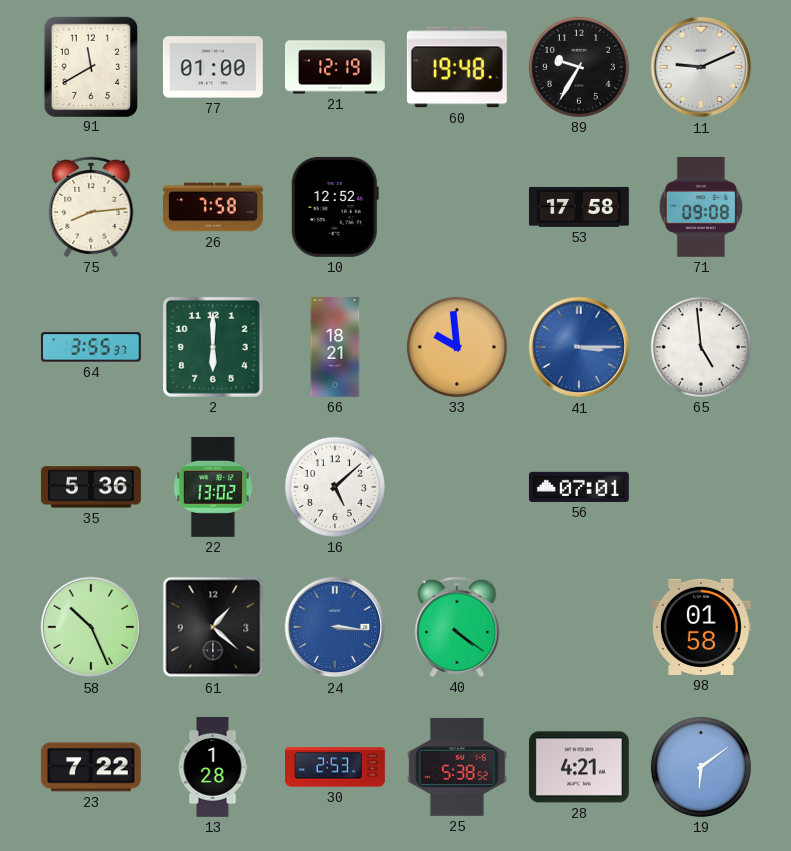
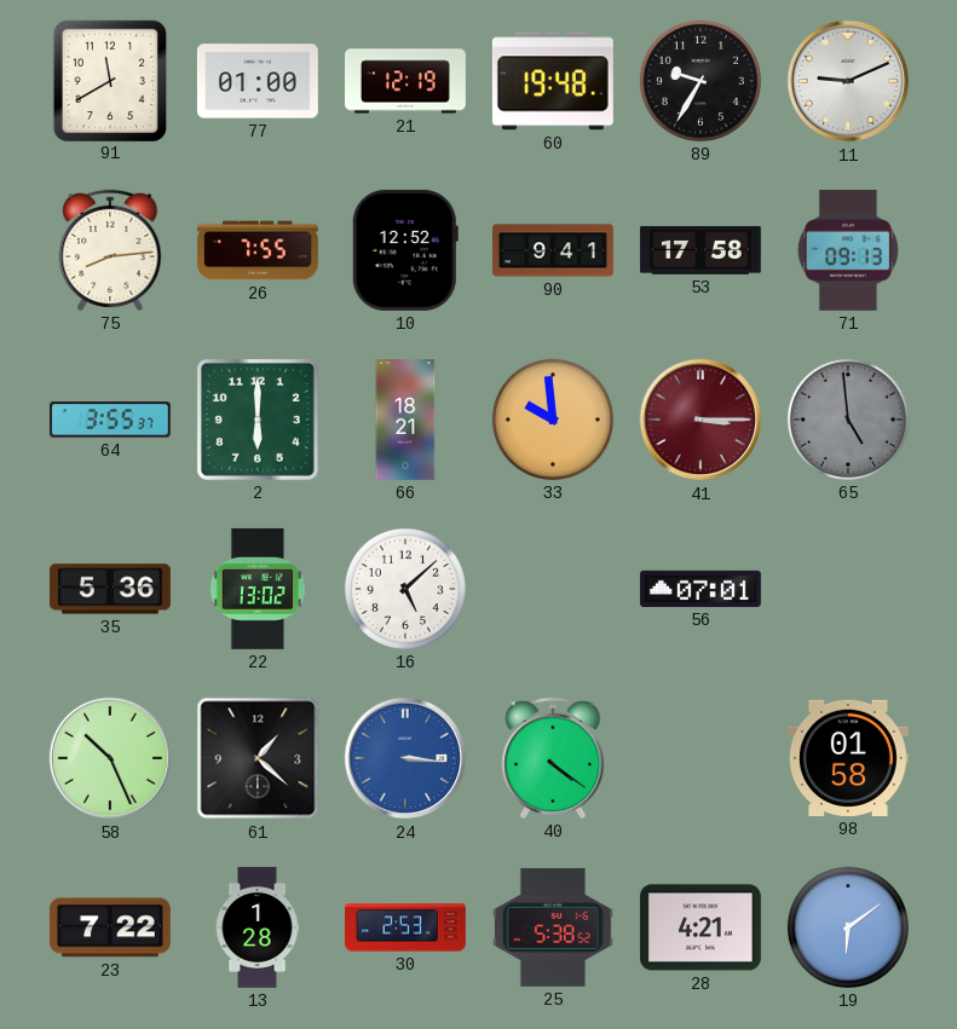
26: 7:58 -> 7:55
90: none -> 9:41
71: 09:08 -> 09:13
41 dial: blue -> burgundy
65 dial: white -> grey
